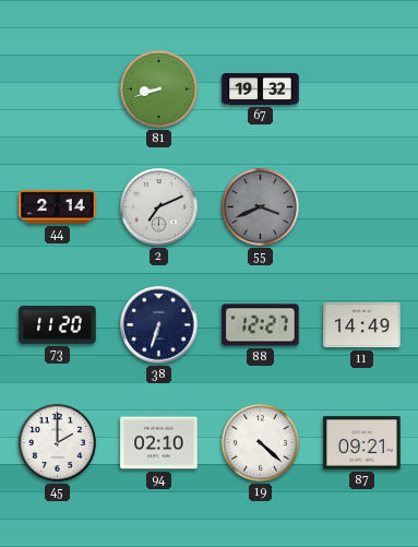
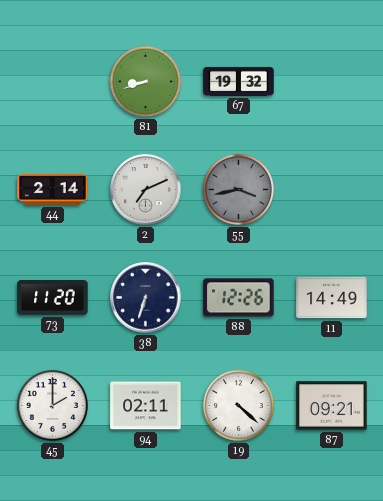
55: 3:41 -> 3:43
88: 12:27 -> 12:26
94: 02:10 -> 02:11
